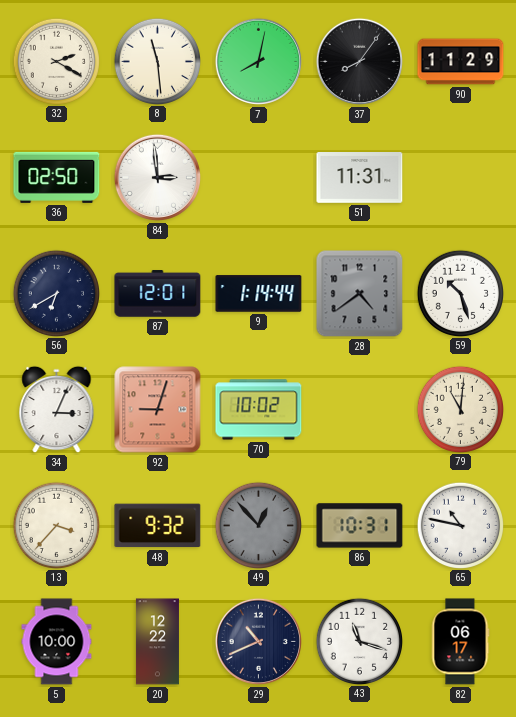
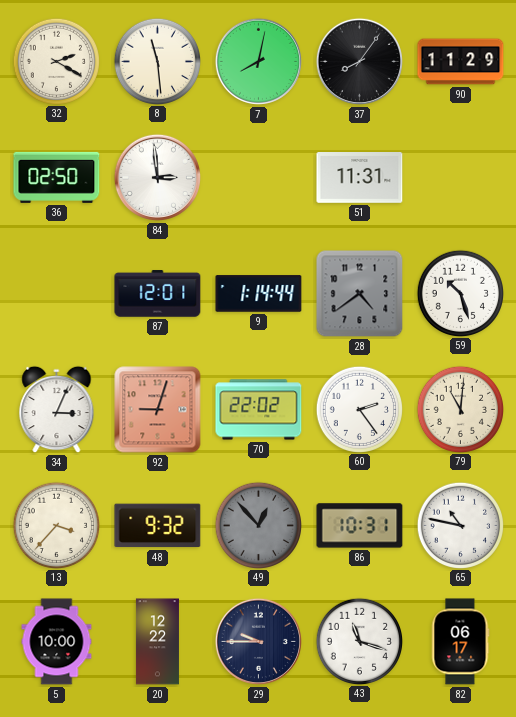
56: 6:40 -> none
70: 10:02 -> 22:02
60: none -> 2:24
29: 10:41 -> 9:45
